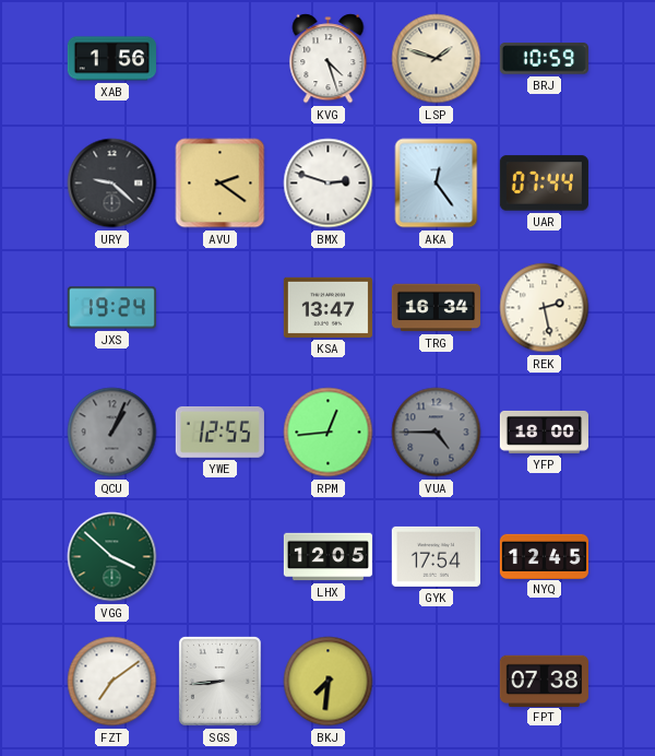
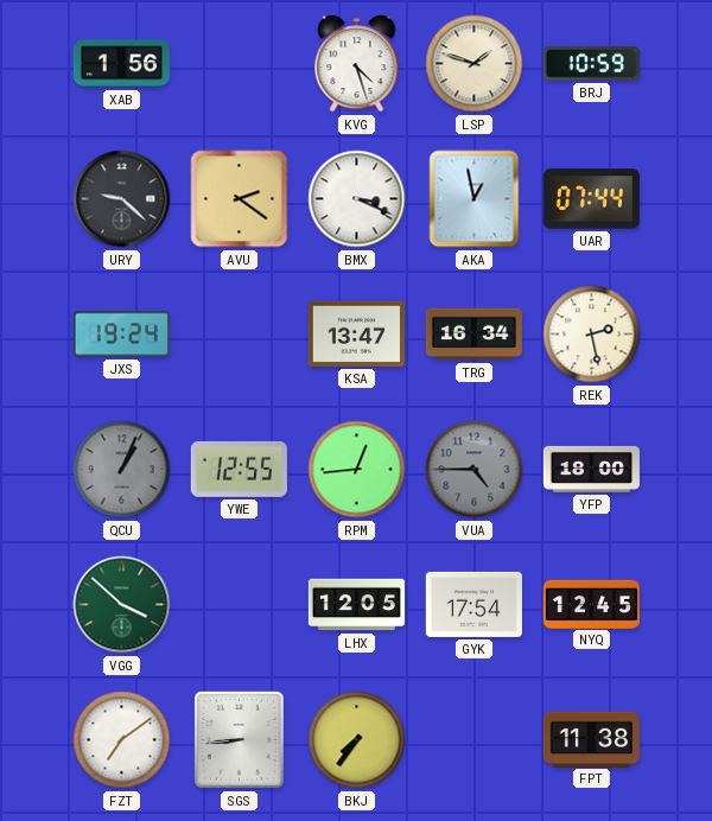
BMX: 2:48 -> 3:19
AKA: 12:24 -> 12:58
BKJ: 7:31 -> 7:36
FPT: 07:38 -> 11:38
